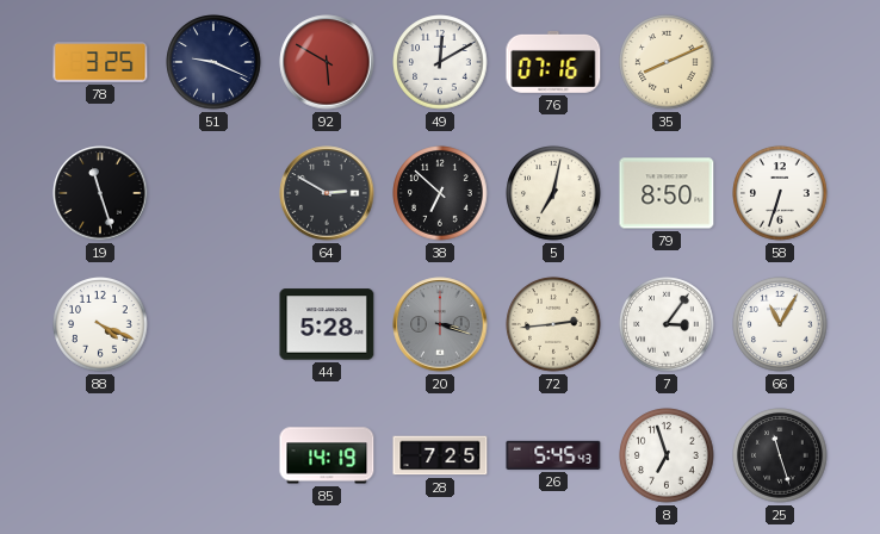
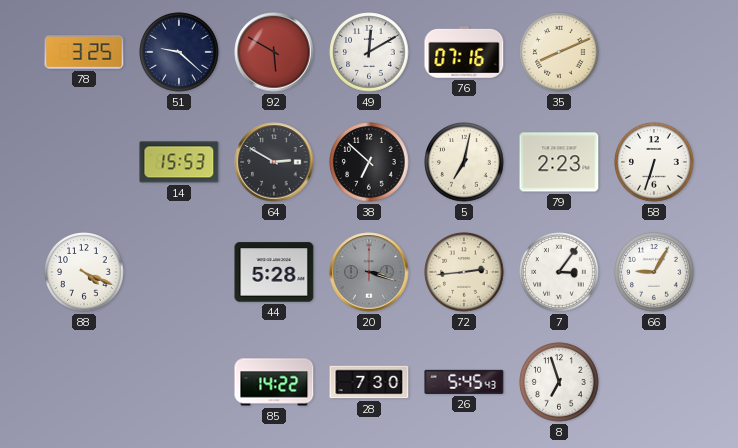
51: 9:19 -> 9:22
19: 11:27 -> none
14: none -> 15:53
79: 8:50 -> 2:23
66: 11:05 -> 9:05
85: 14:19 -> 14:22
28: 7:25 -> 7:30
25: 11:27 -> none
